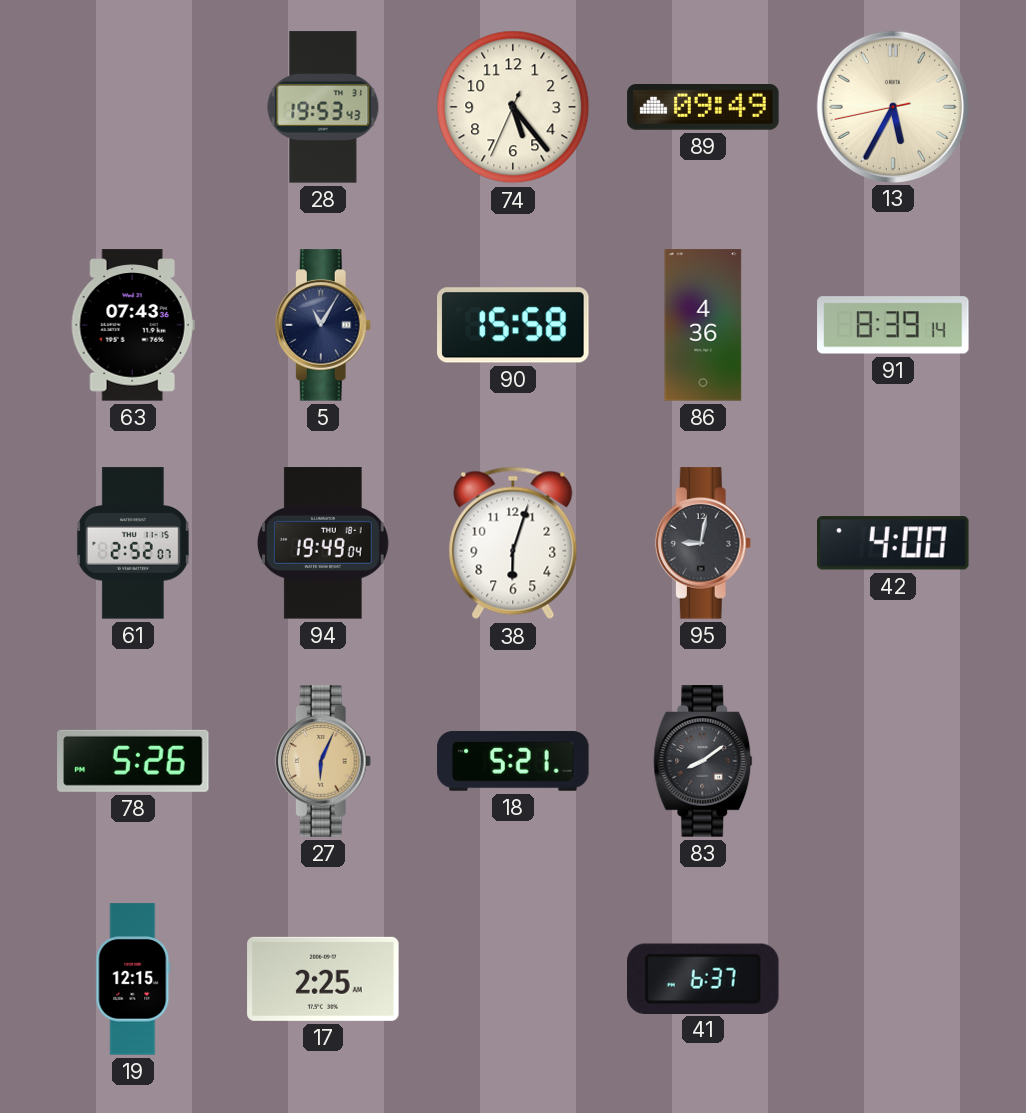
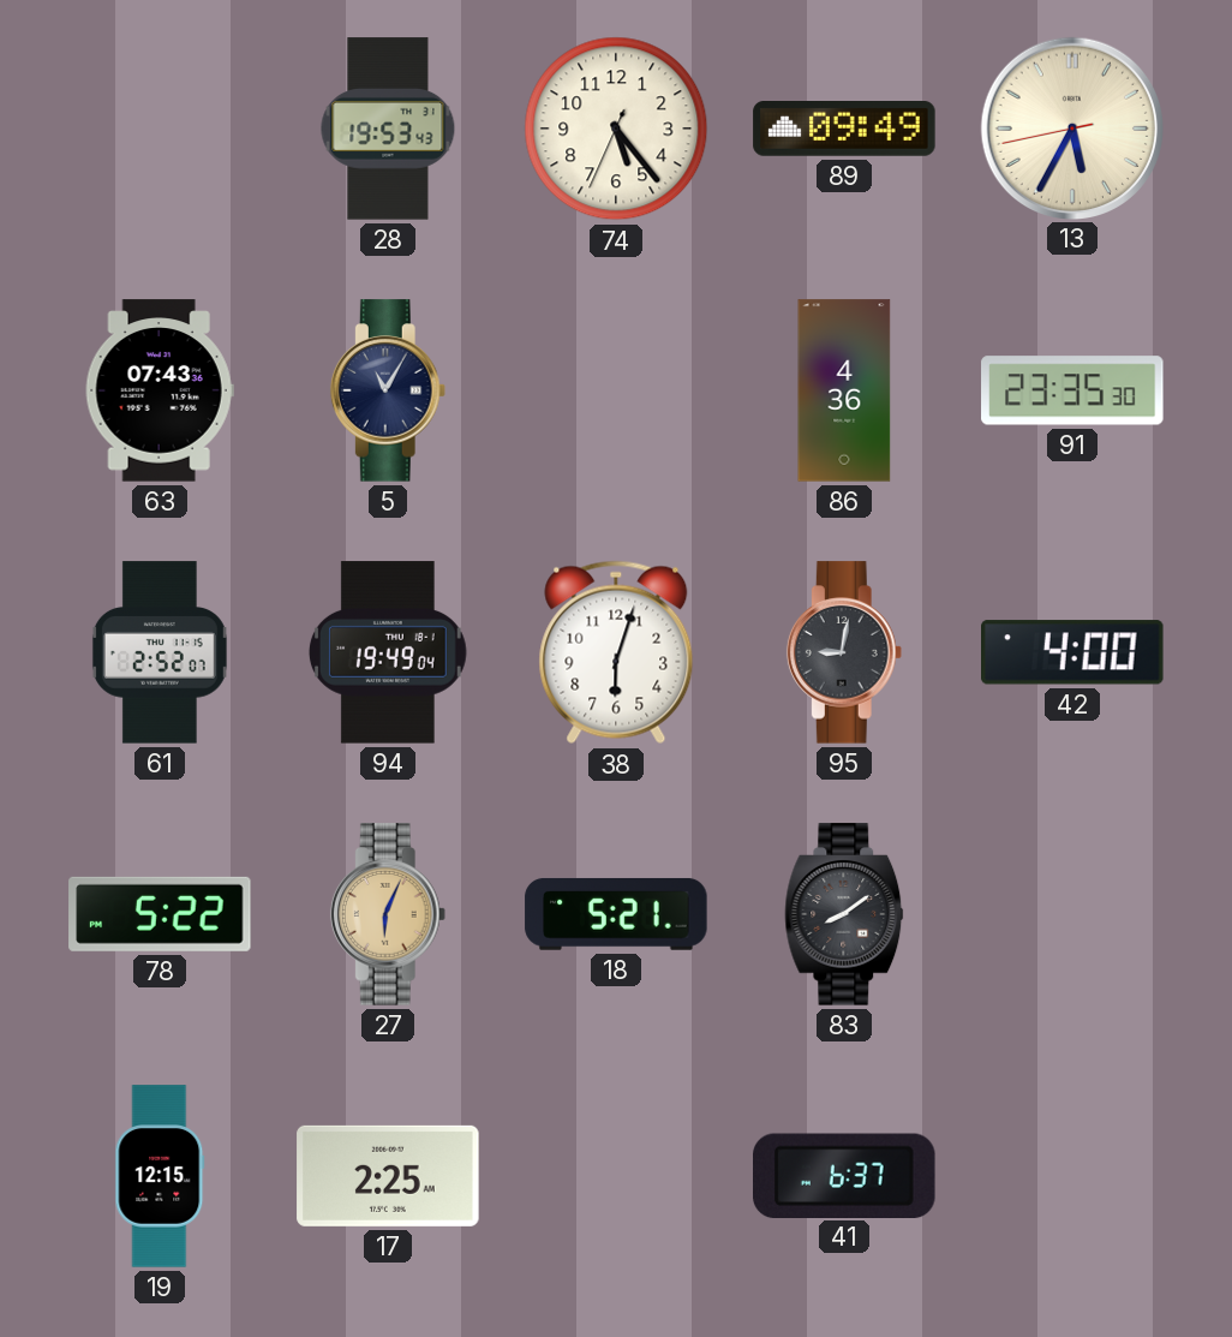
90: 15:58 -> none
91: 8:39 -> 23:35
78: 5:26 -> 5:22
